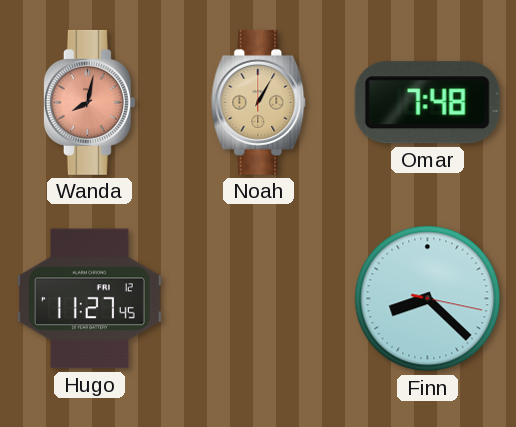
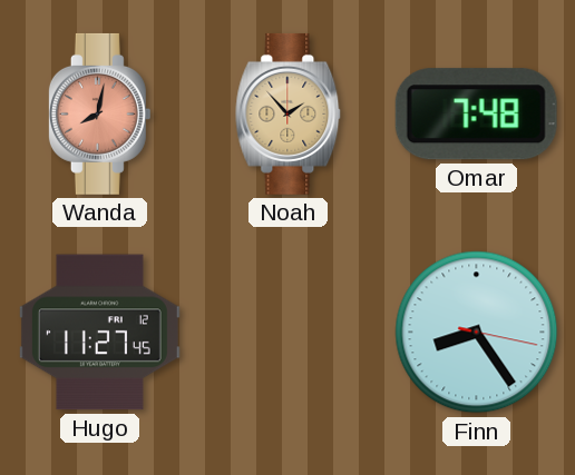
Noah: 1:05 -> 1:53
Finn: 8:22 -> 8:24
